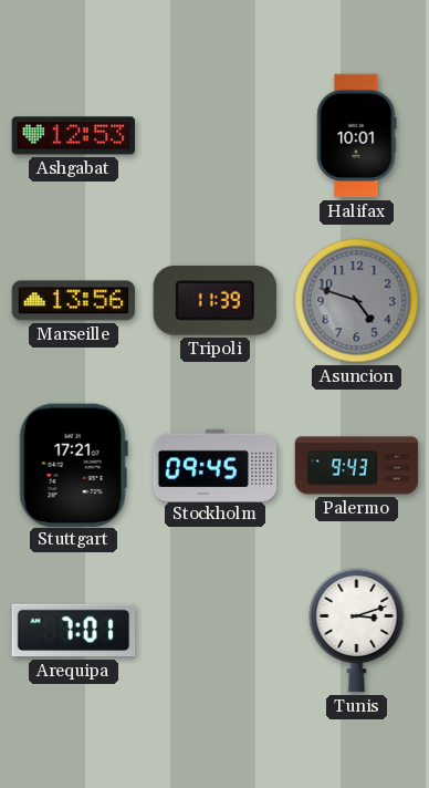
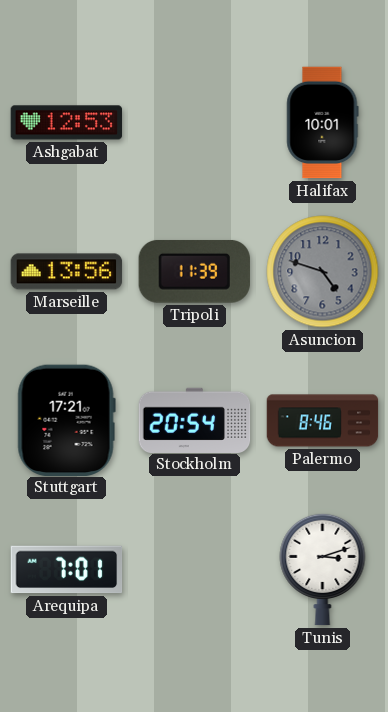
Stockholm: 09:45 -> 20:54
Palermo: 9:43 -> 8:46
